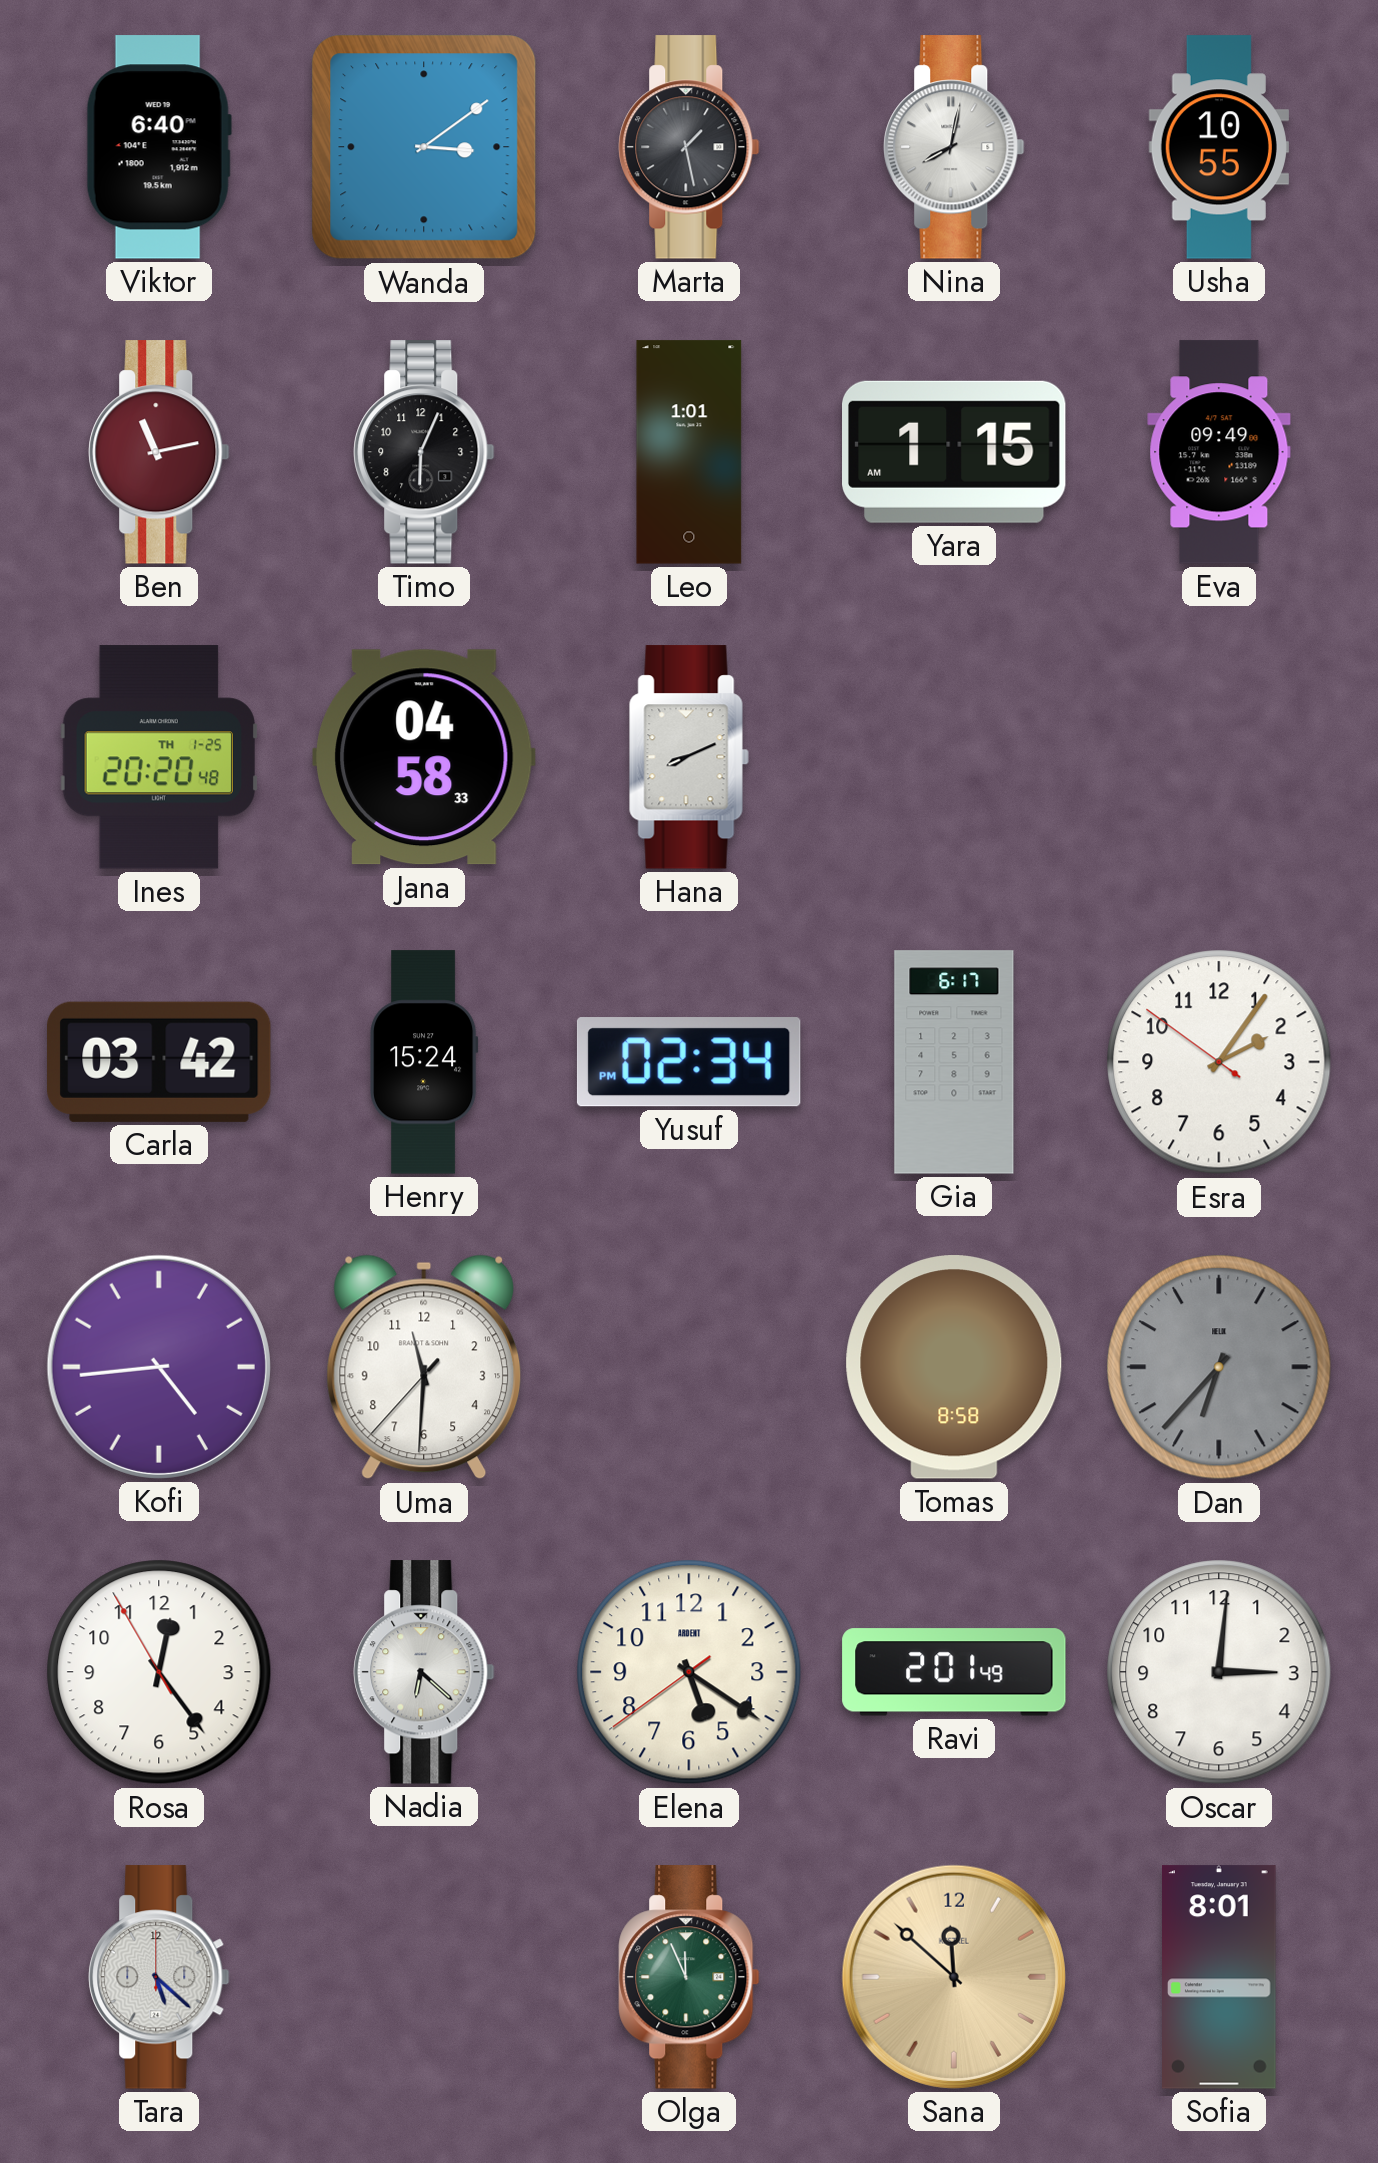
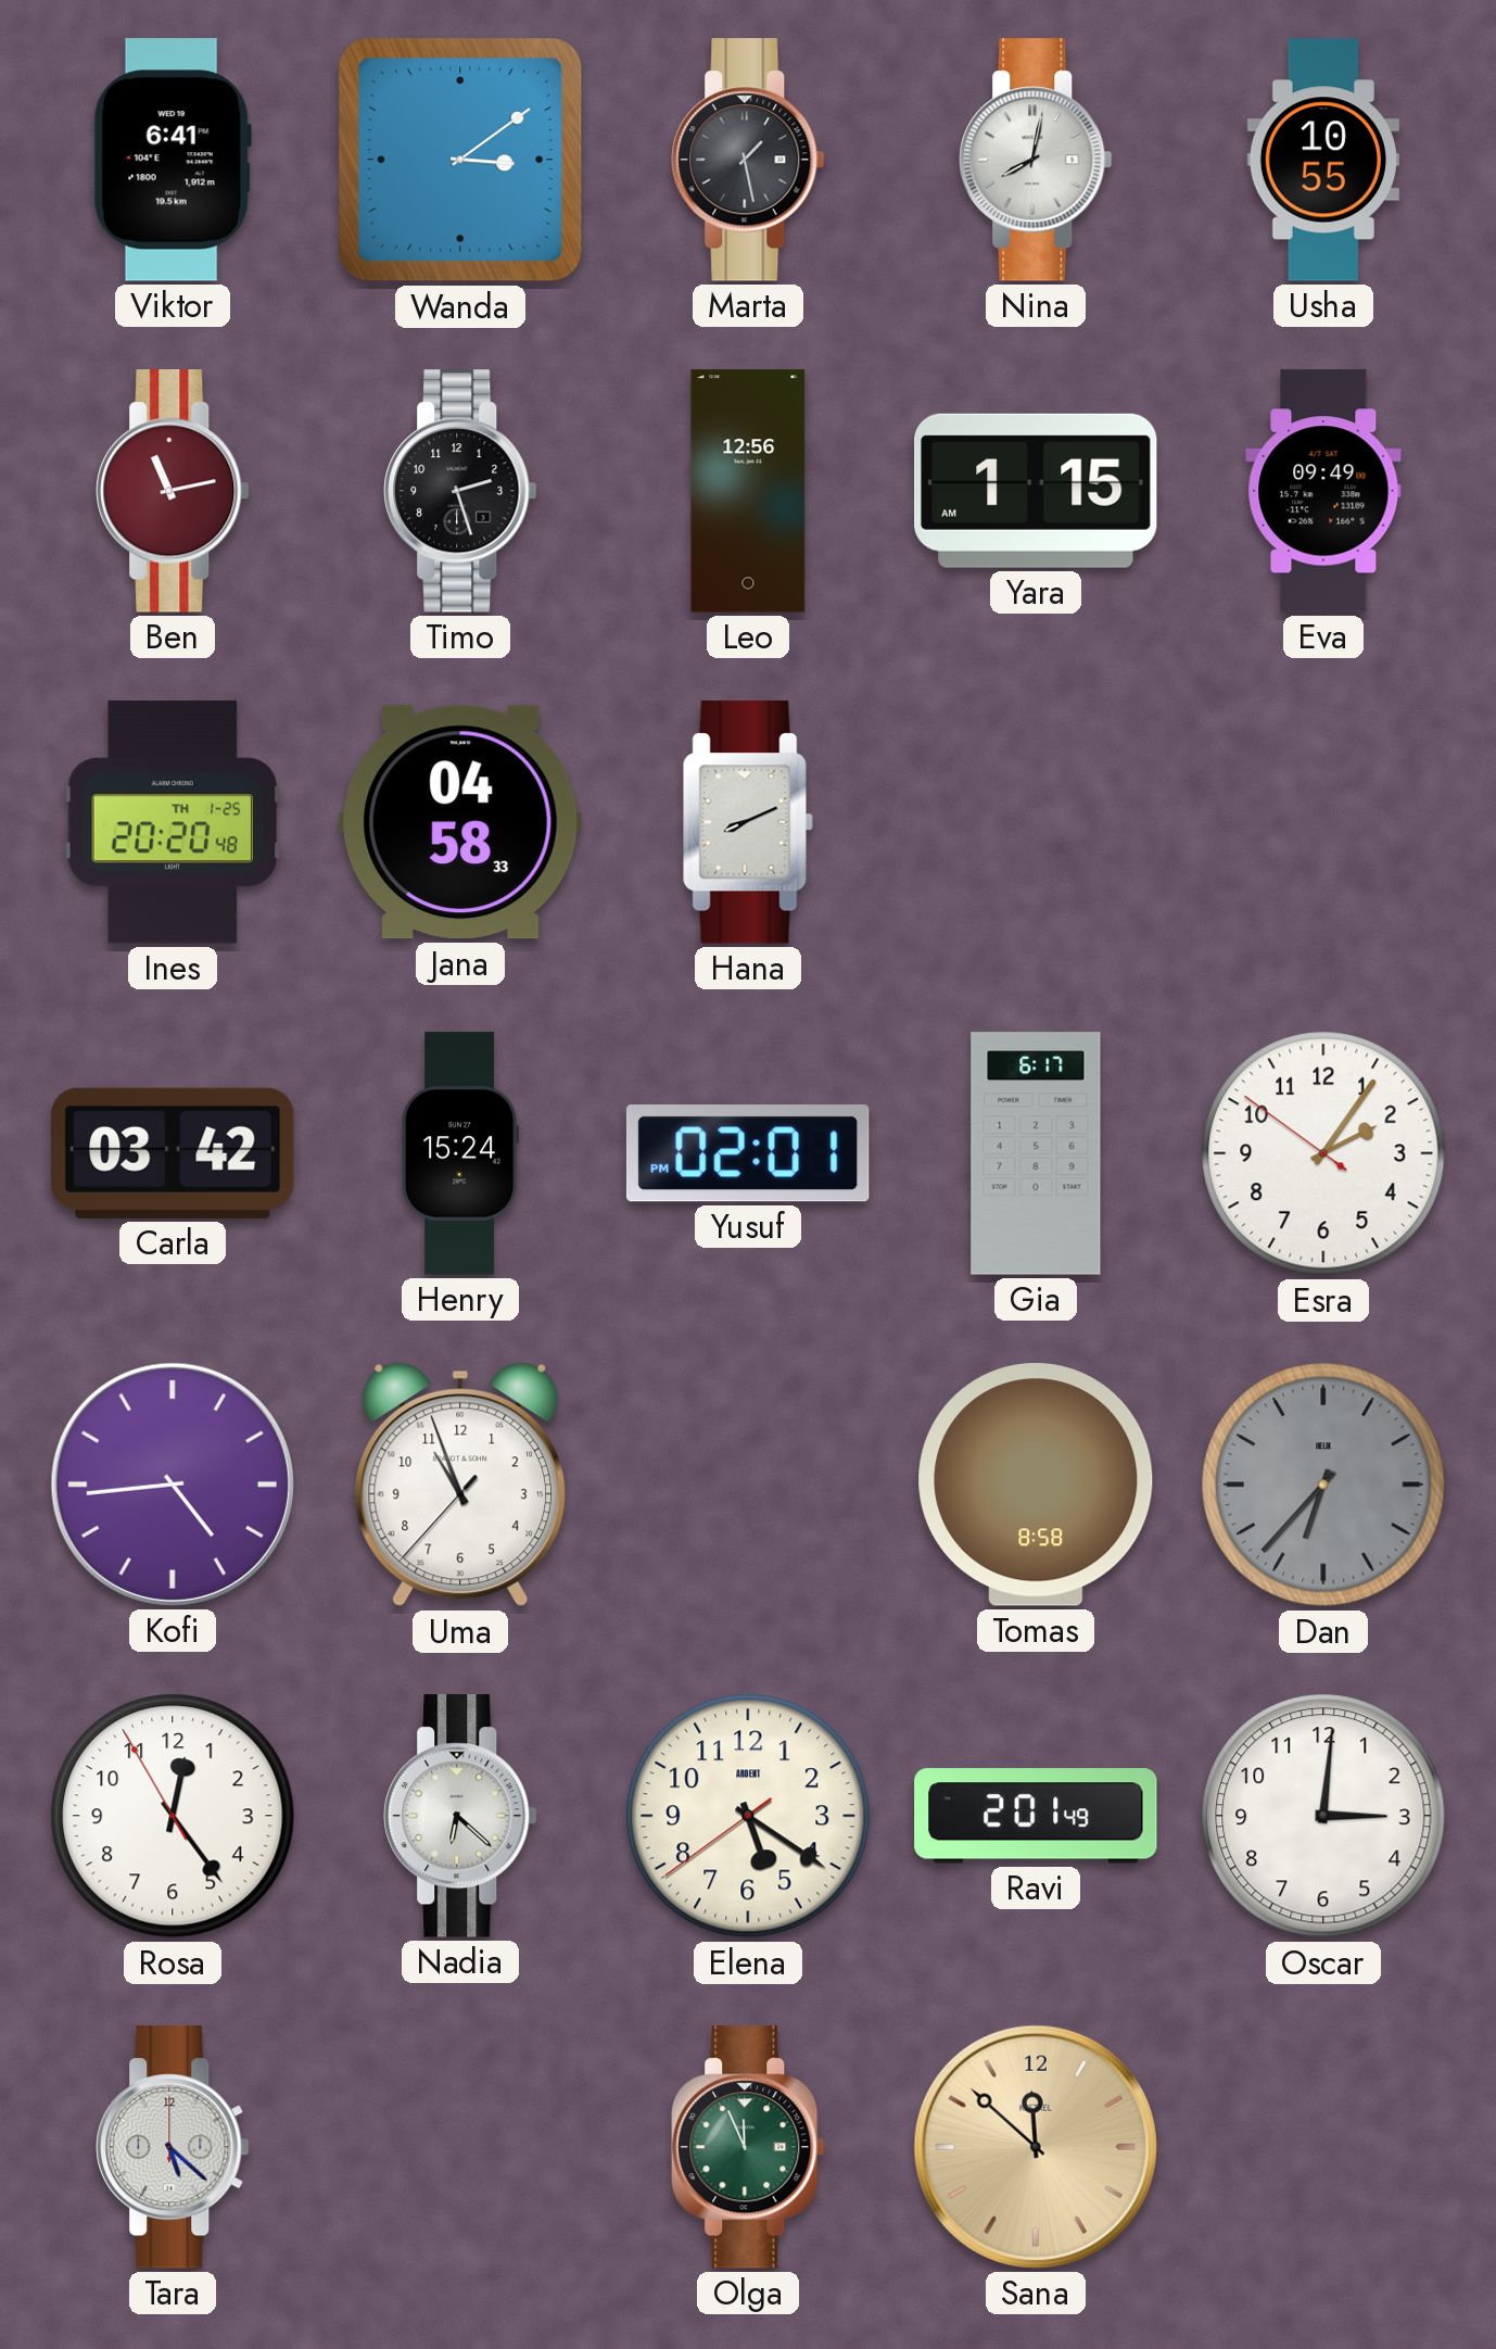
Viktor: 6:40 -> 6:41
Timo: 6:04 -> 2:27
Leo: 1:01 -> 12:56
Yusuf: 02:34 -> 02:01
Uma: 11:30 -> 10:56
Sofia: 8:01 -> none
